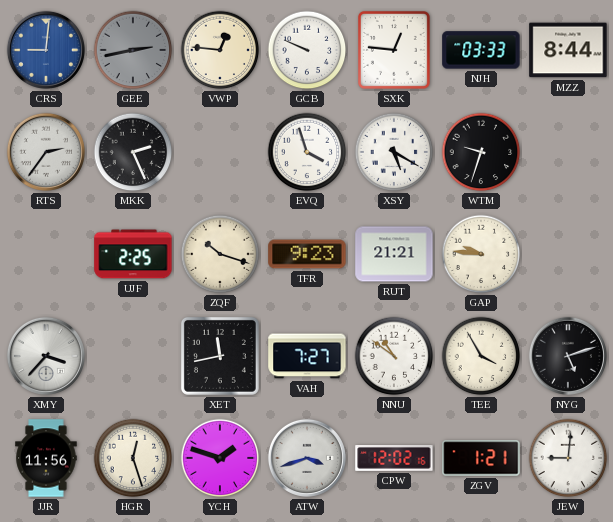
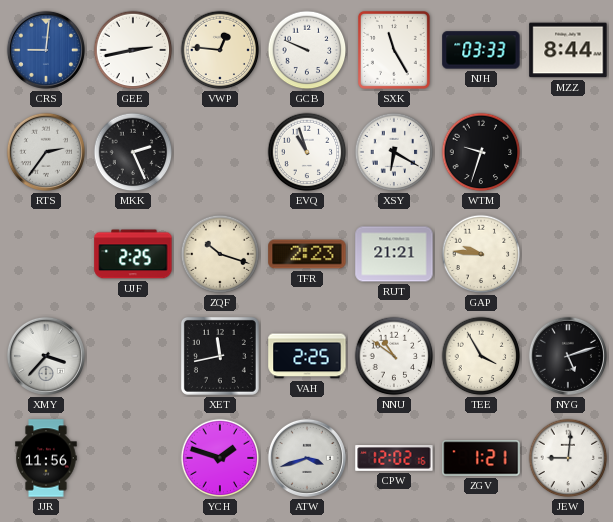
GEE dial: grey -> white
SXK: 12:46 -> 11:25
EVQ: 3:57 -> 10:57
XSY: 5:20 -> 6:20
TFR: 9:23 -> 2:23
VAH: 7:27 -> 2:25
HGR: 12:27 -> none
